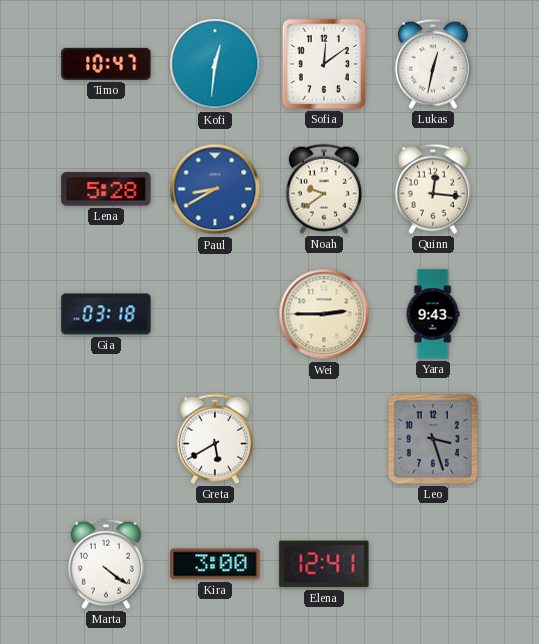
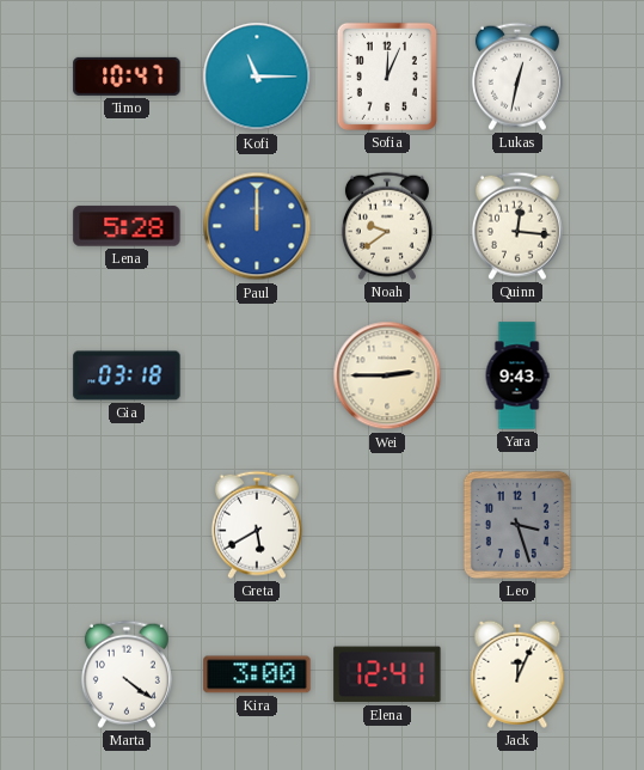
Kofi: 12:31 -> 11:15
Sofia: 12:09 -> 12:04
Paul: 8:40 -> 12:00
Jack: none -> 12:04
